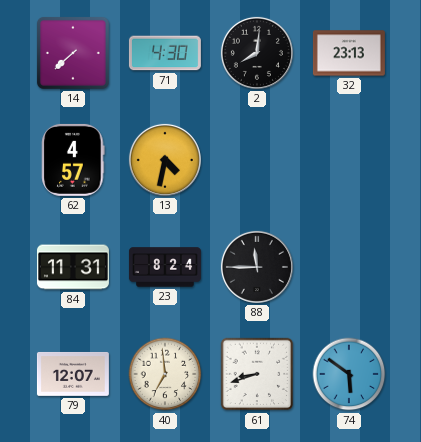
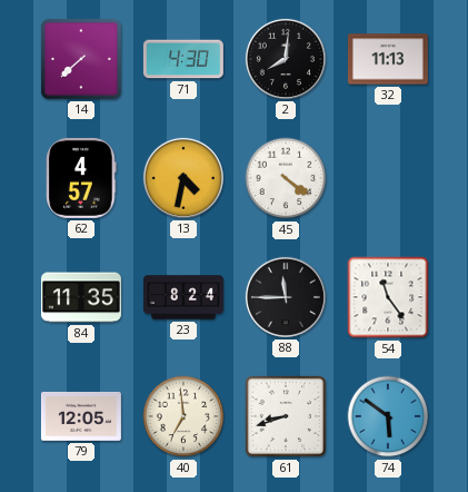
32: 23:13 -> 11:13
45: none -> 4:21
84: 11:31 -> 11:35
54: none -> 11:24
79: 12:07 -> 12:05
